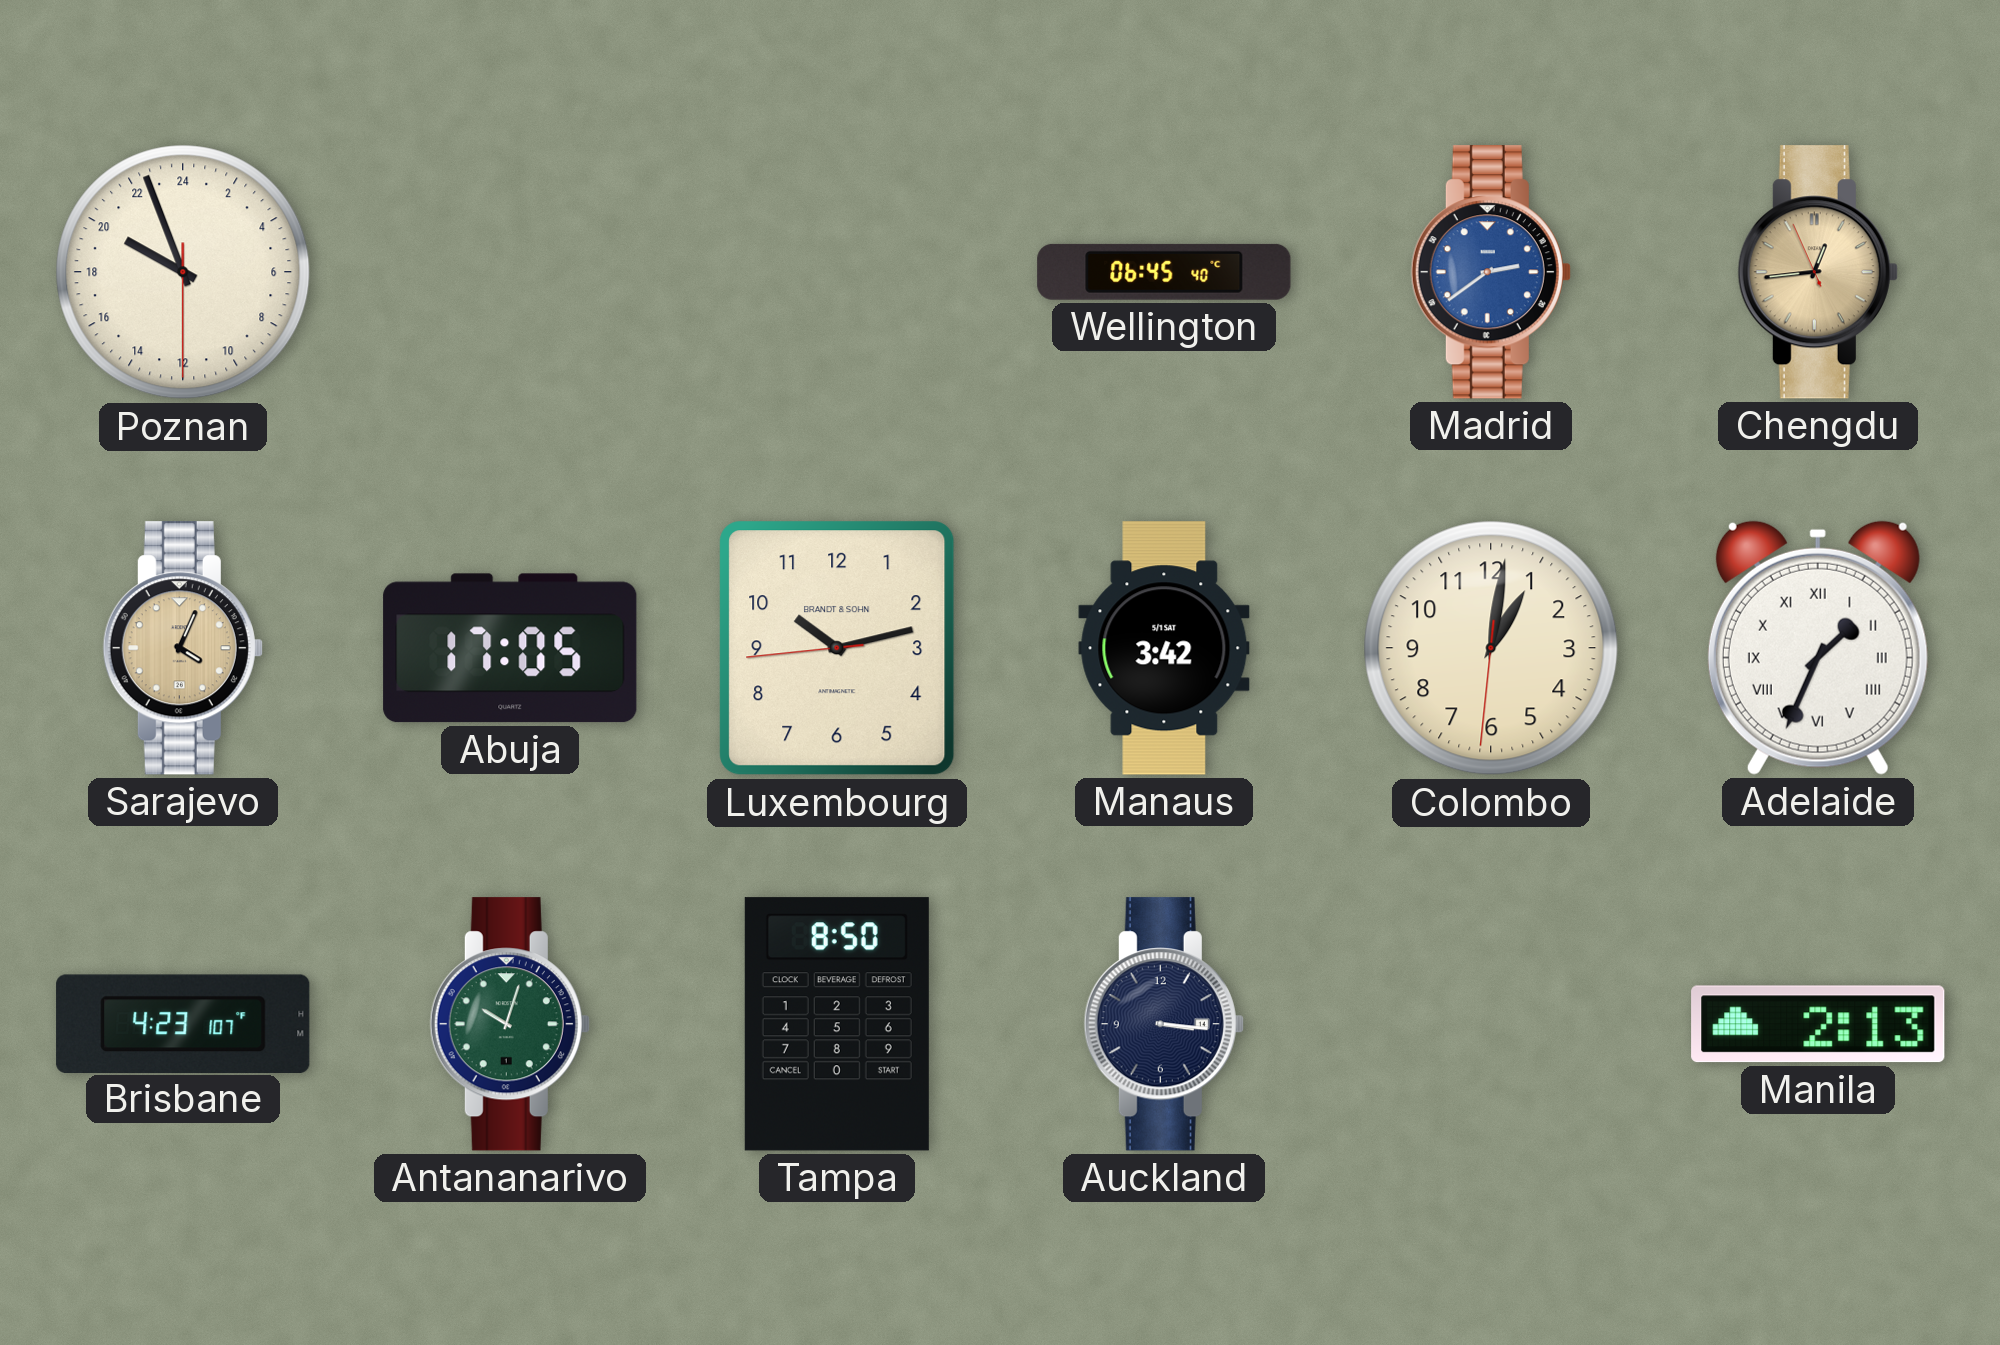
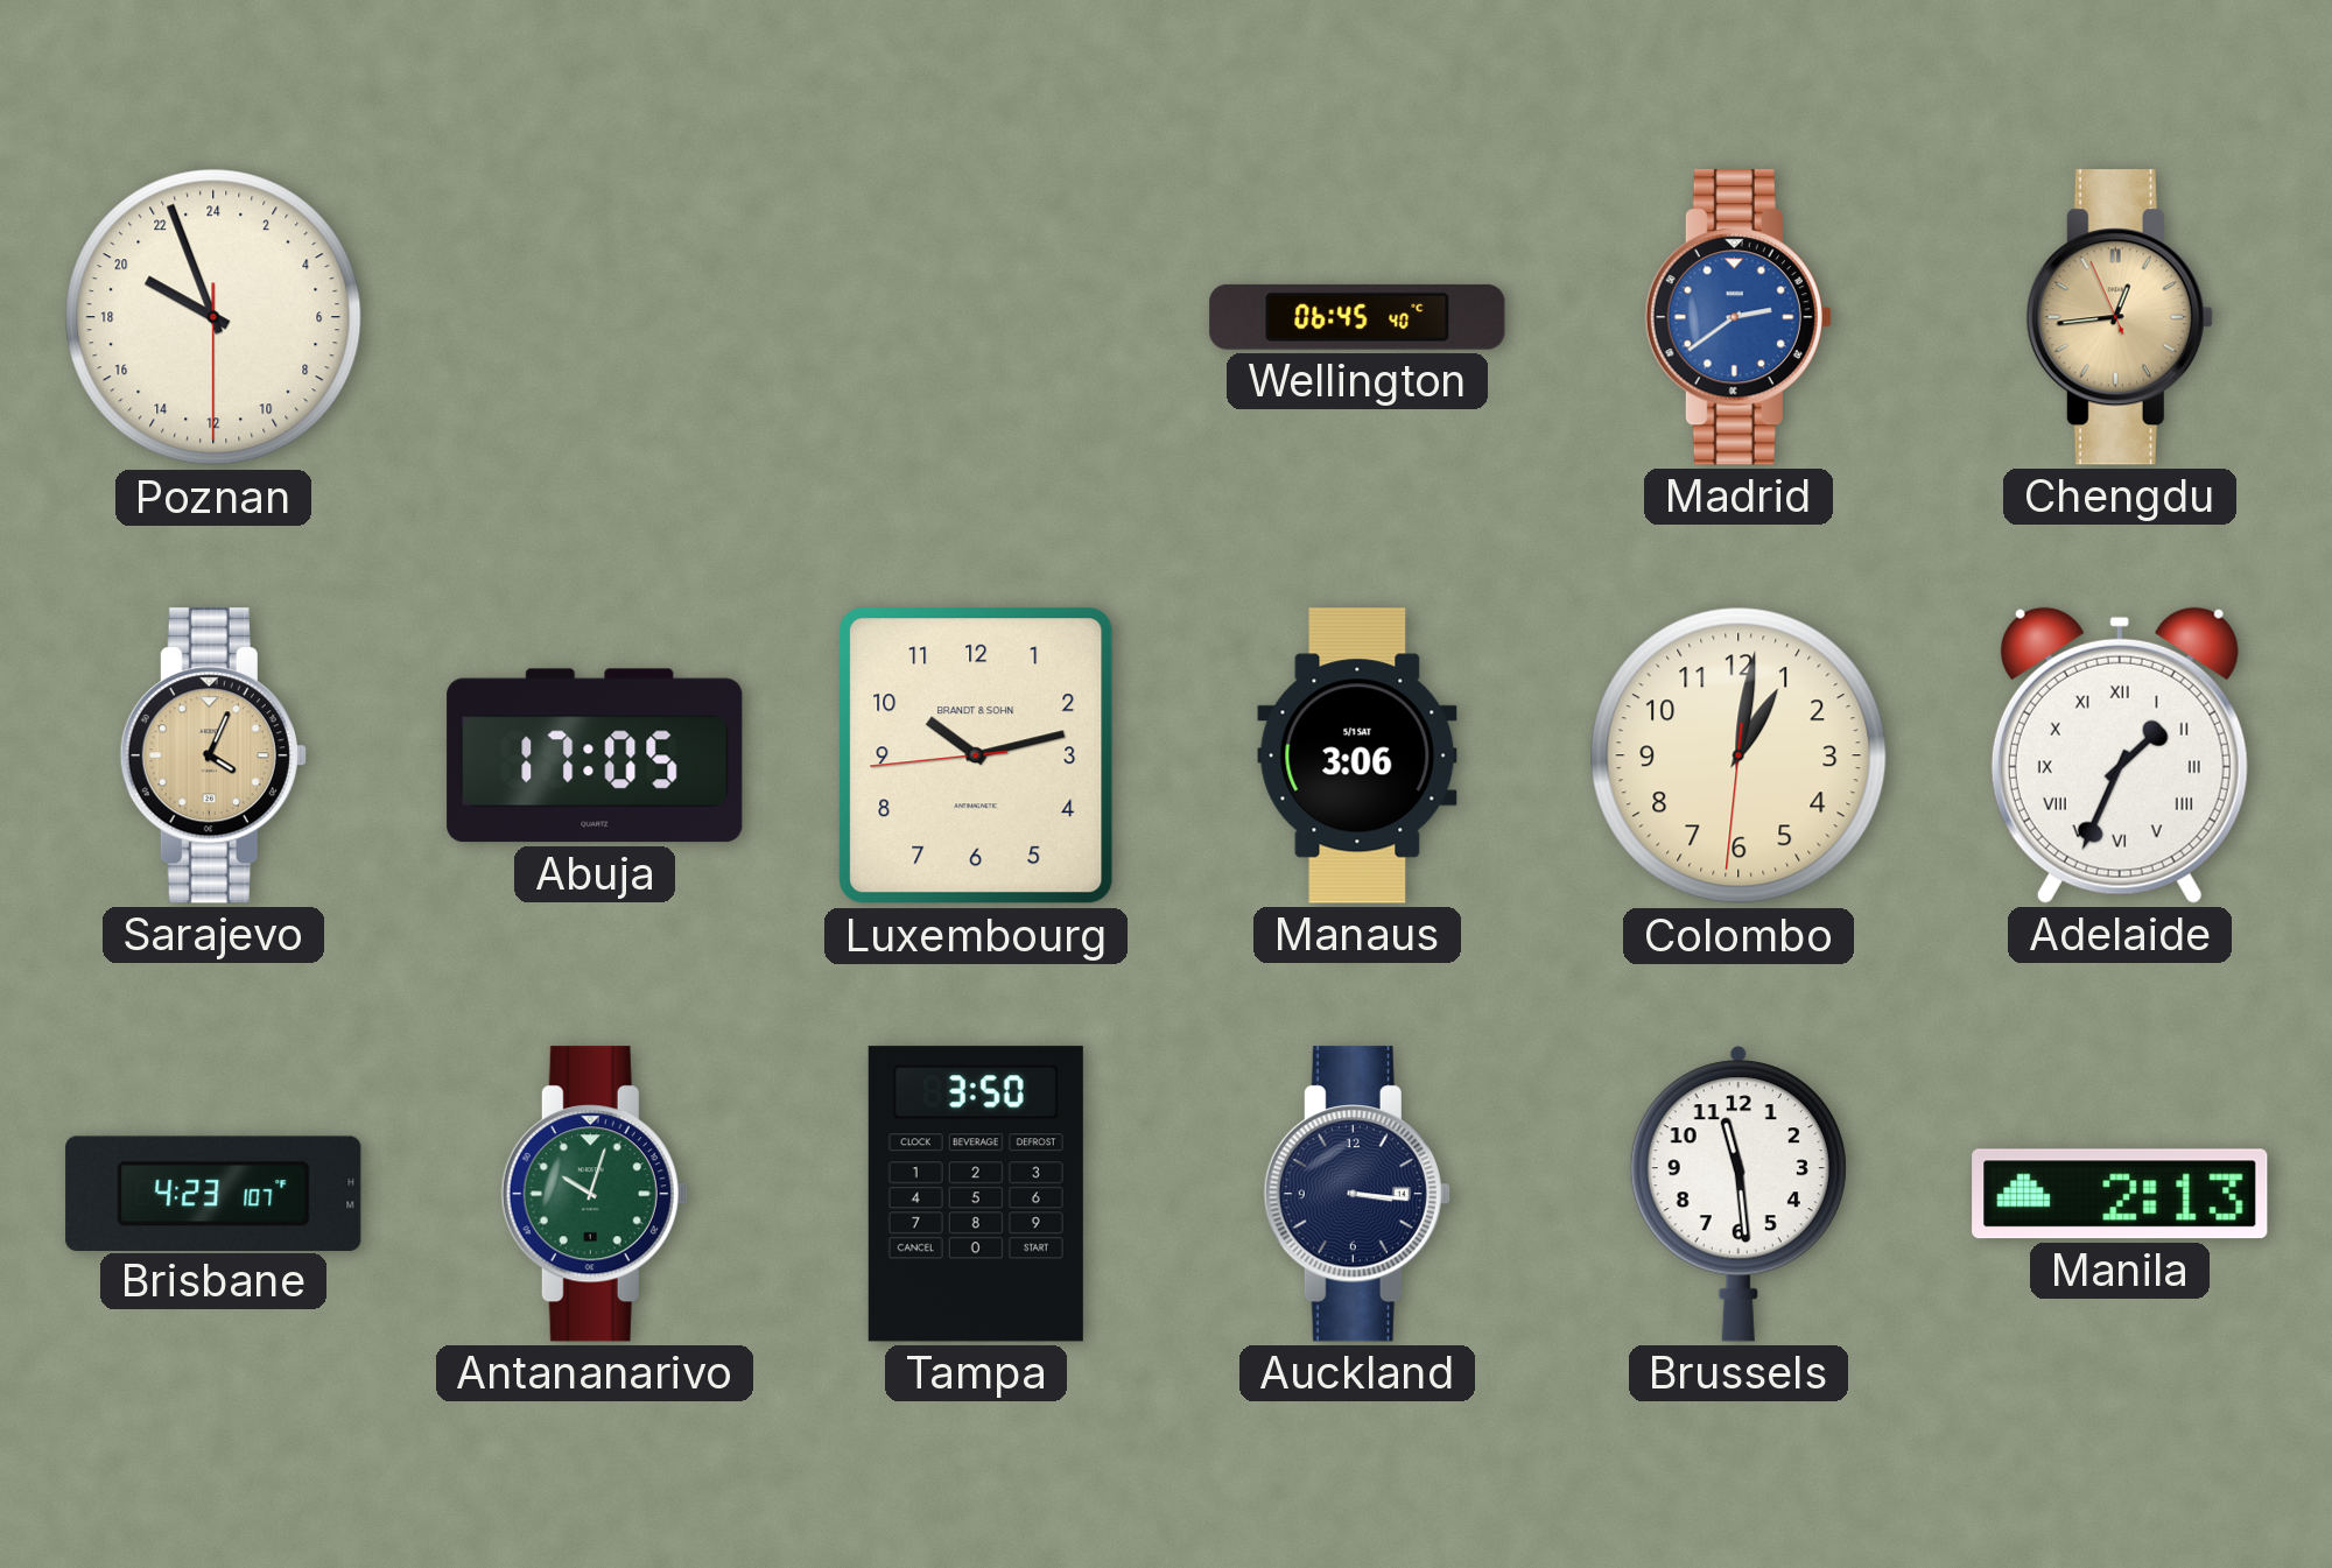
Manaus: 3:42 -> 3:06
Tampa: 8:50 -> 3:50
Brussels: none -> 11:29
